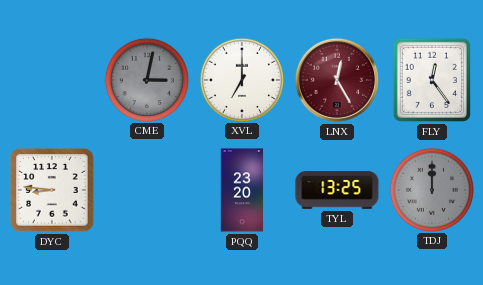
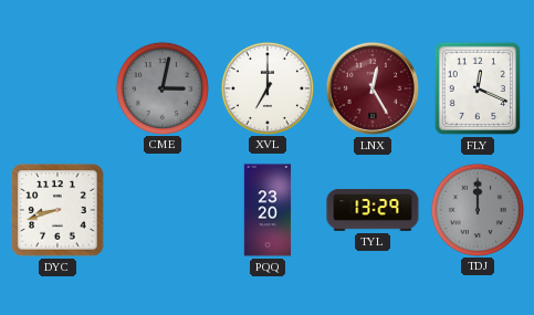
FLY: 12:24 -> 12:19
DYC: 8:46 -> 8:42
TYL: 13:25 -> 13:29
